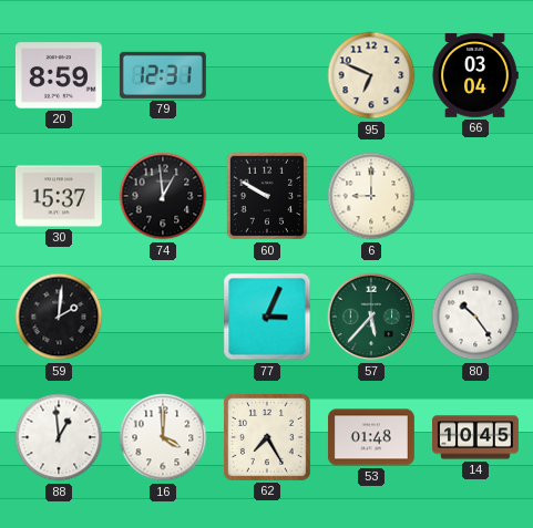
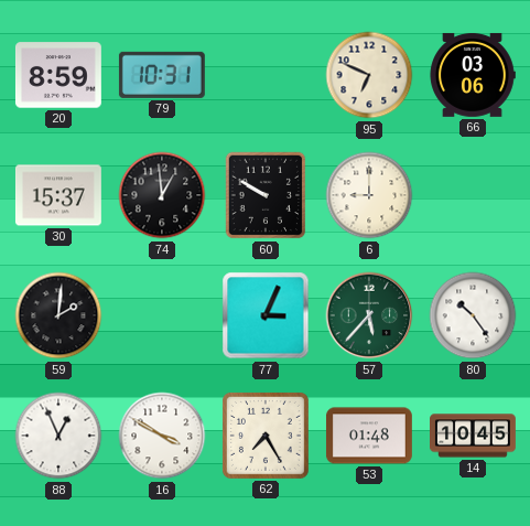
79: 12:31 -> 10:31
66: 03:04 -> 03:06
88: 12:59 -> 12:56
16: 4:00 -> 3:50
